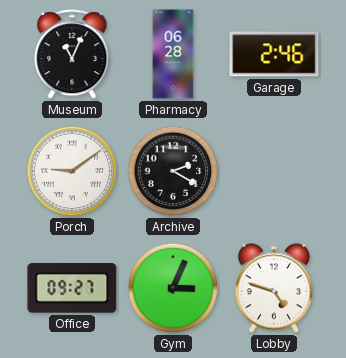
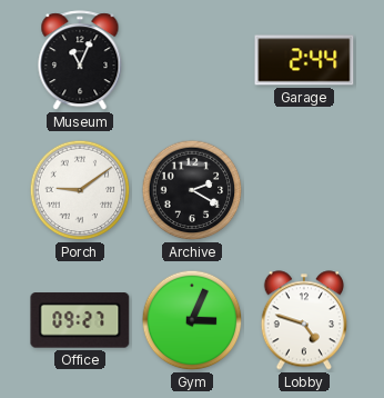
Pharmacy: 06:28 -> none
Garage: 2:46 -> 2:44
